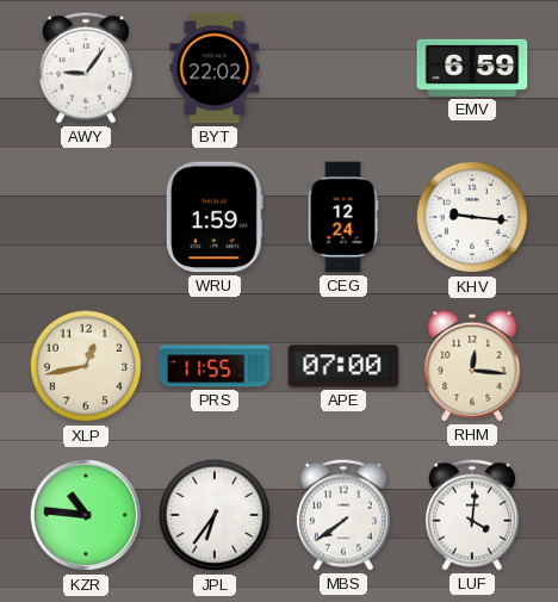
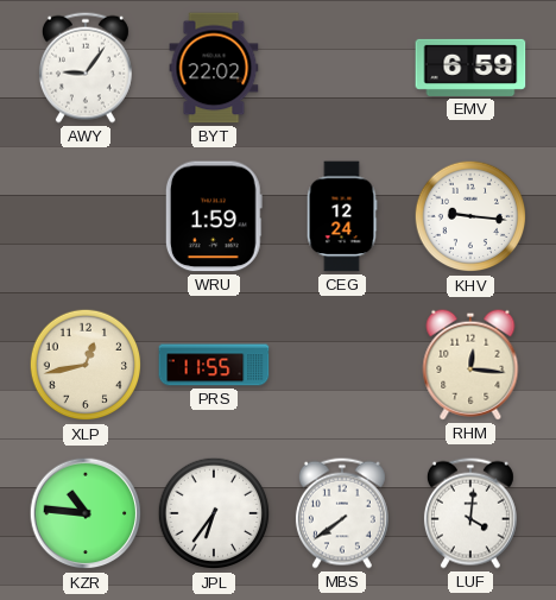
APE: 07:00 -> none
